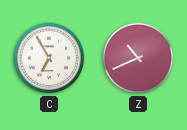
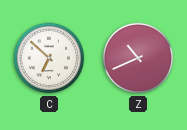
C: 6:55 -> 6:52
